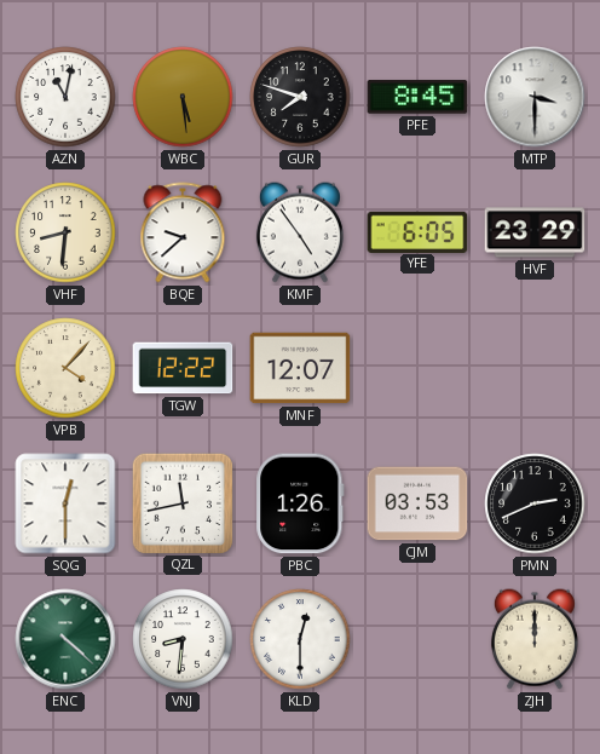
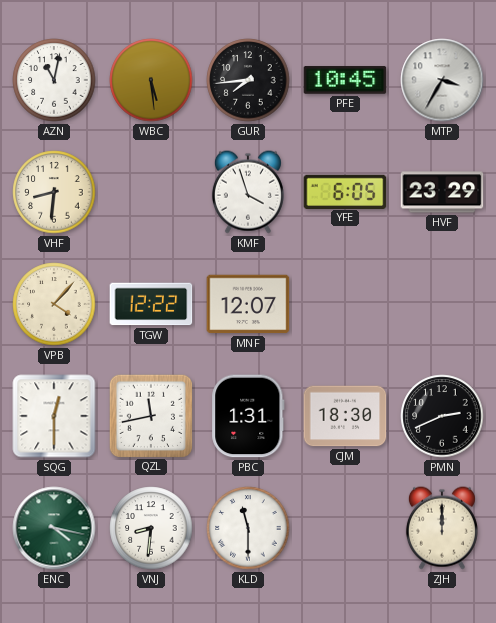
GUR: 7:48 -> 7:44
PFE: 8:45 -> 10:45
MTP: 3:30 -> 3:35
BQE: 9:38 -> none
KMF: 4:54 -> 3:57
PBC: 1:26 -> 1:31
CJM: 03:53 -> 18:30
ENC: 4:22 -> 4:17
KLD: 12:30 -> 11:30
